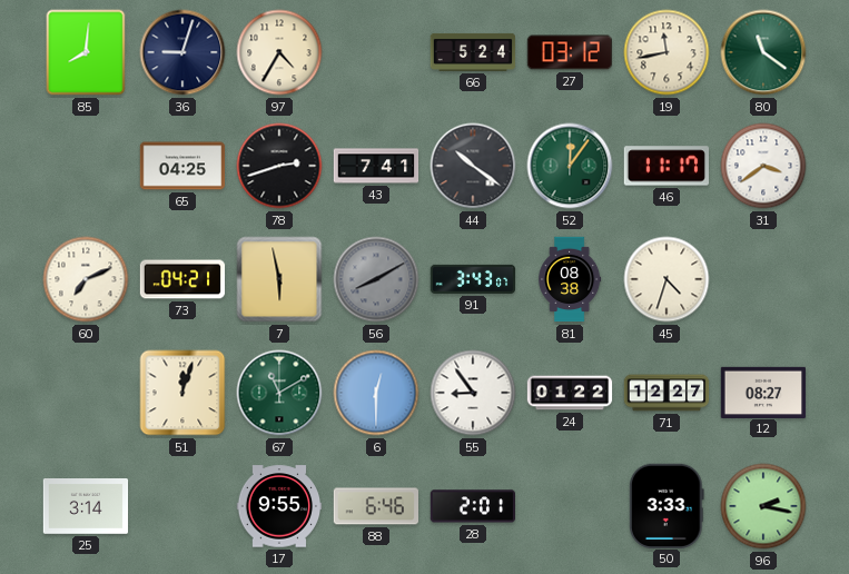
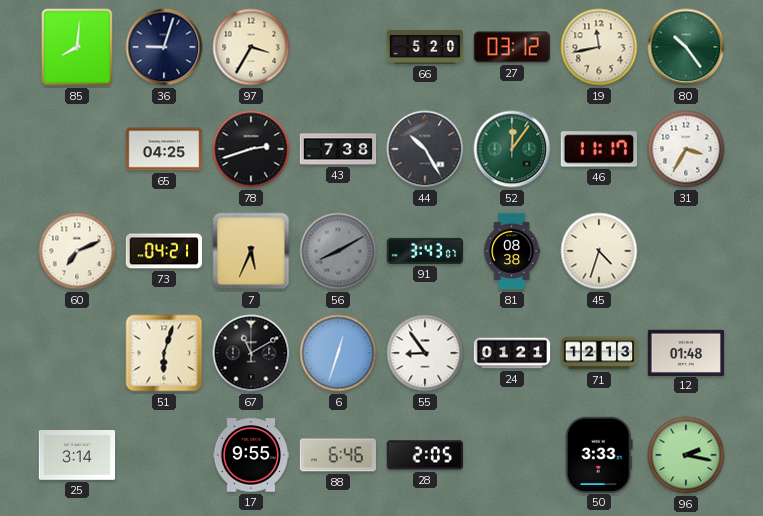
97: 4:35 -> 3:35
66: 5:24 -> 5:20
80: 11:21 -> 10:24
43: 7:41 -> 7:38
44: 10:21 -> 10:25
31: 3:39 -> 3:35
7: 5:58 -> 5:34
51: 12:03 -> 6:03
67 dial: green -> black
6: 12:30 -> 12:33
24: 01:22 -> 01:21
71: 12:27 -> 12:13
12: 08:27 -> 01:48
28: 2:01 -> 2:05
